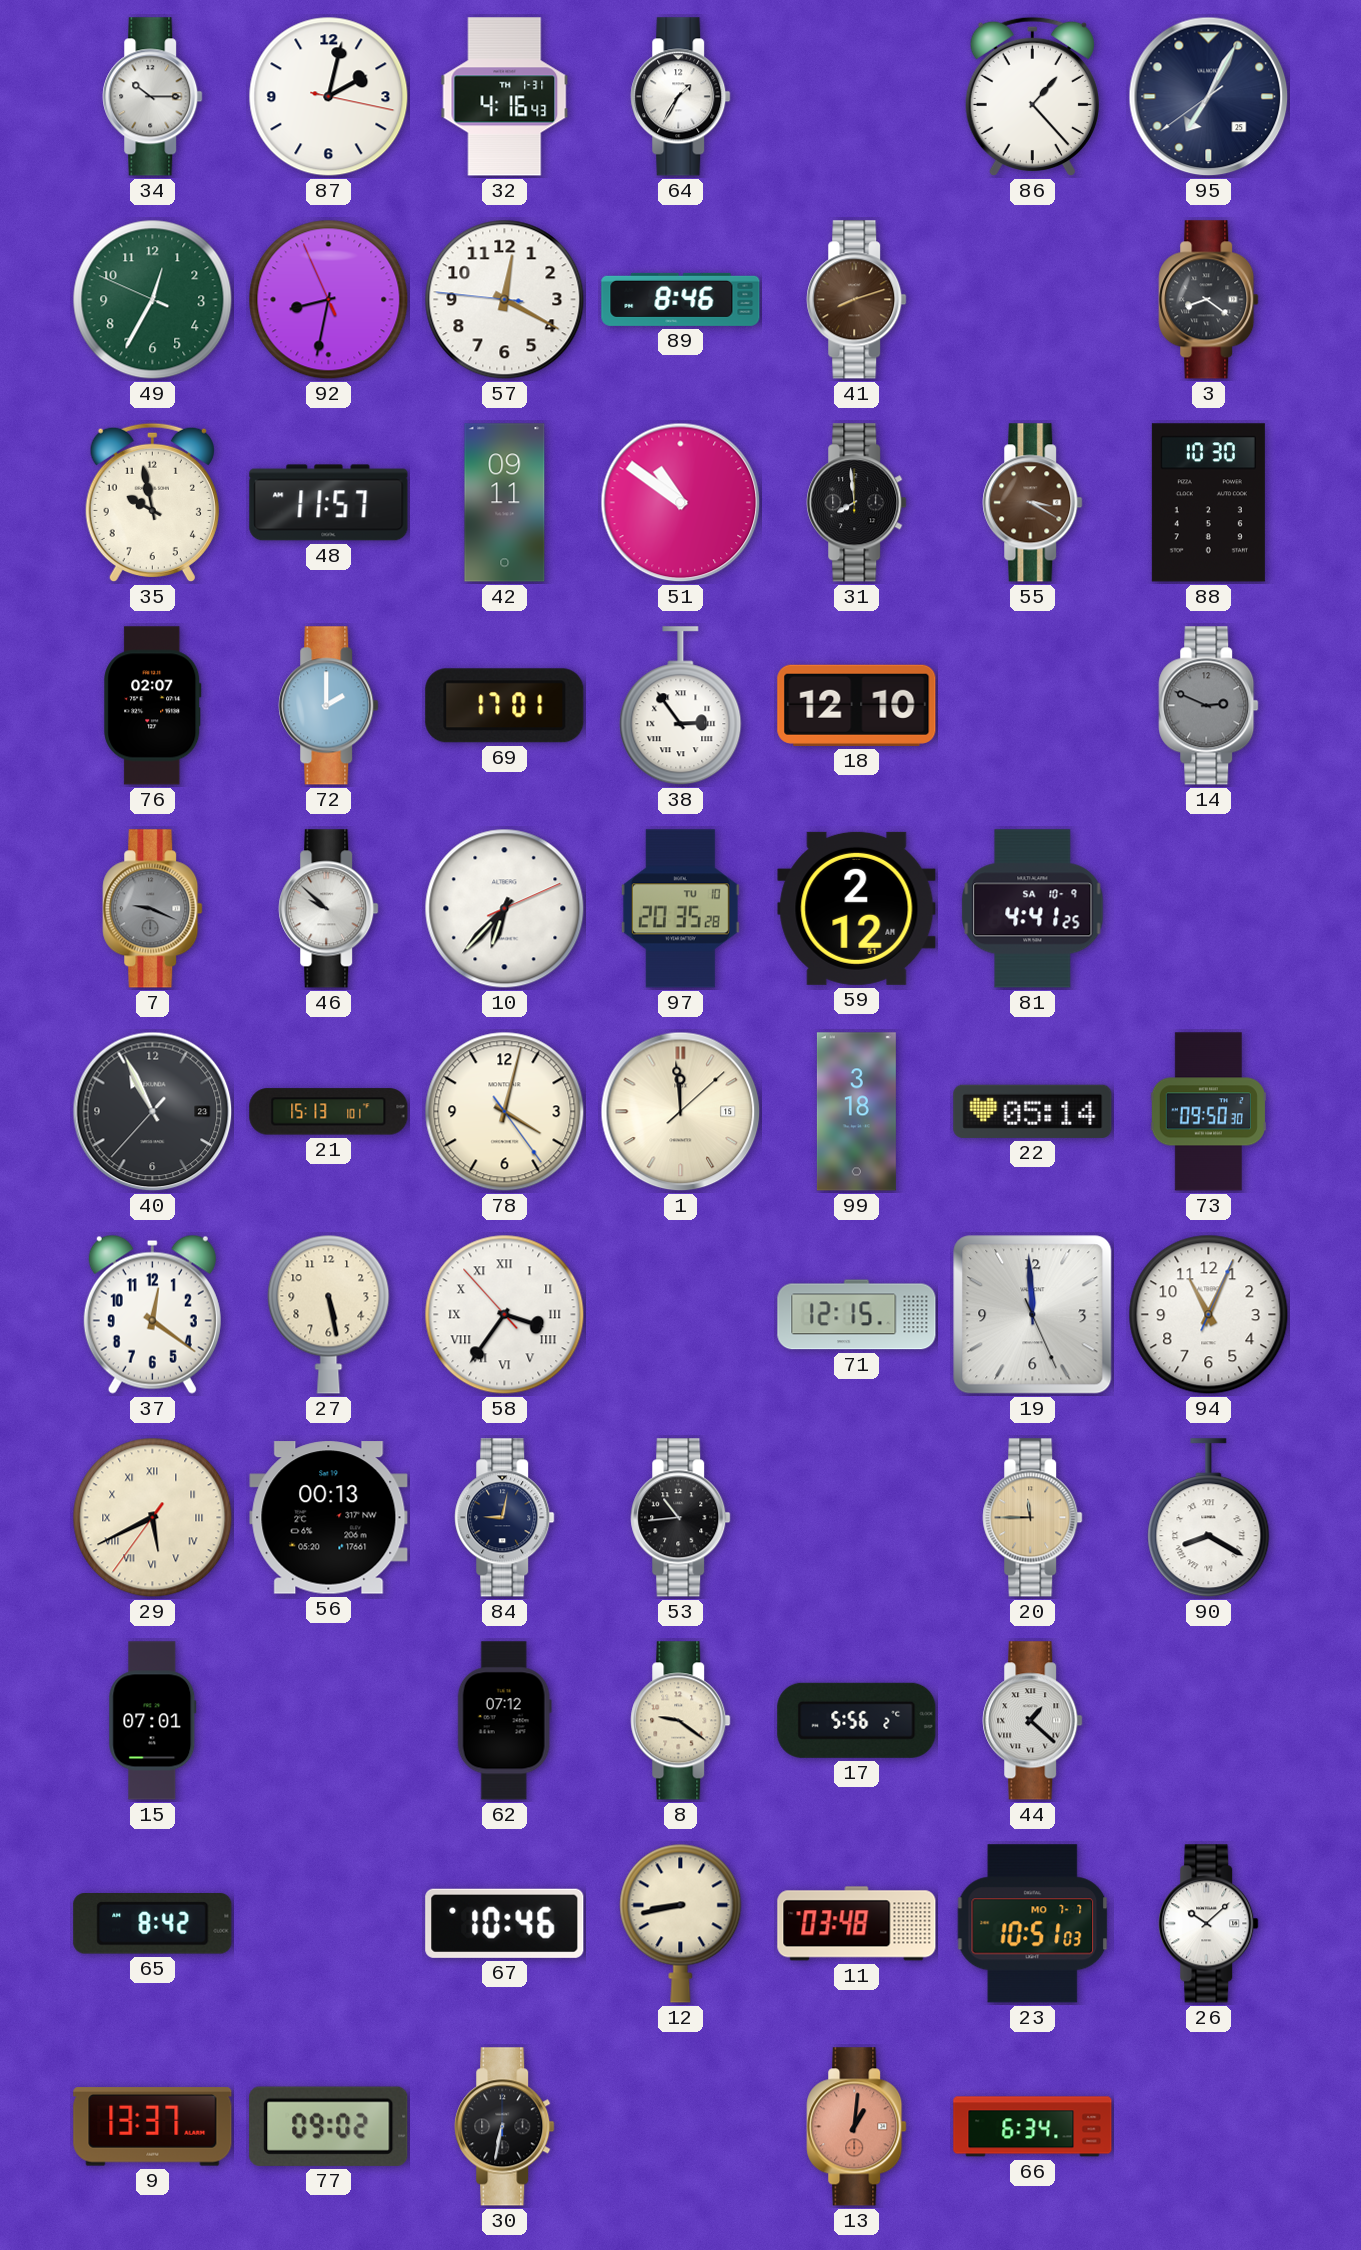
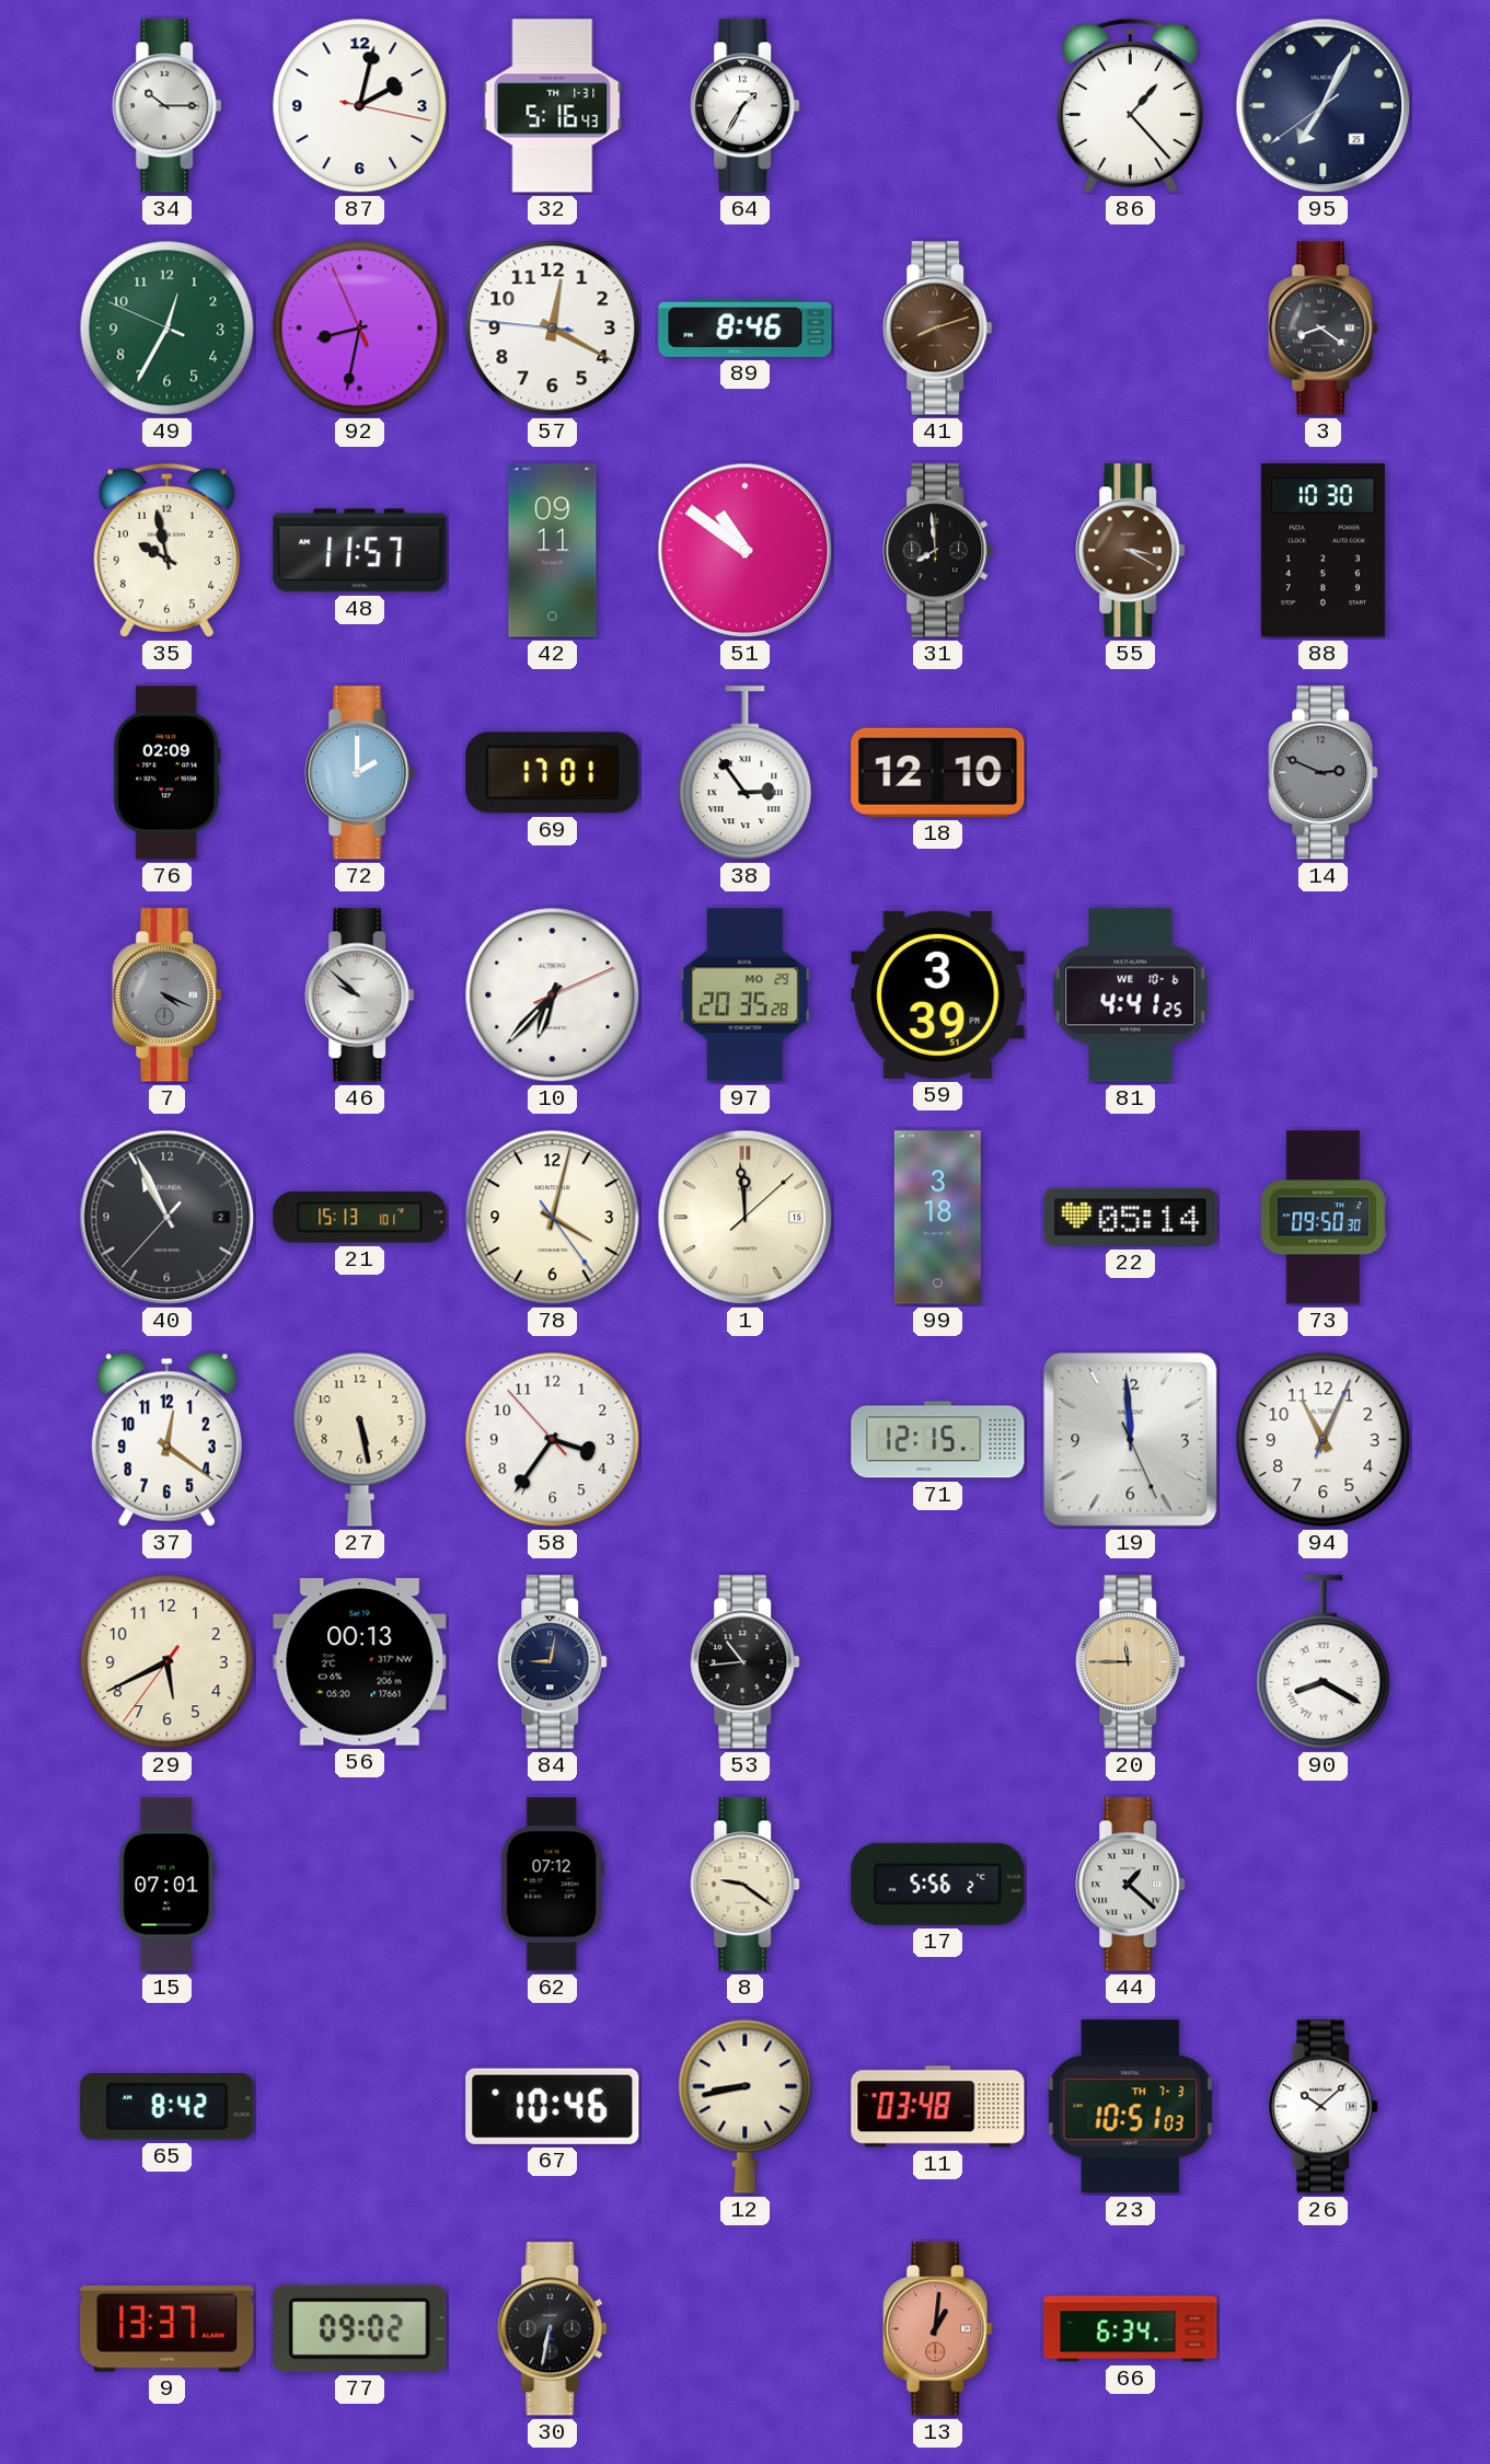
32: 4:16 -> 5:16
76: 02:07 -> 02:09
7: 9:19 -> 4:19
97 date: TU 10 -> MO 29
59: 2:12 -> 3:39
81 date: SA 10-9 -> WE 10-6
40 date: 23 -> 2
58 numerals: Roman -> Arabic
29 numerals: Roman -> Arabic
23 date: MO 7-7 -> TH 7-3
